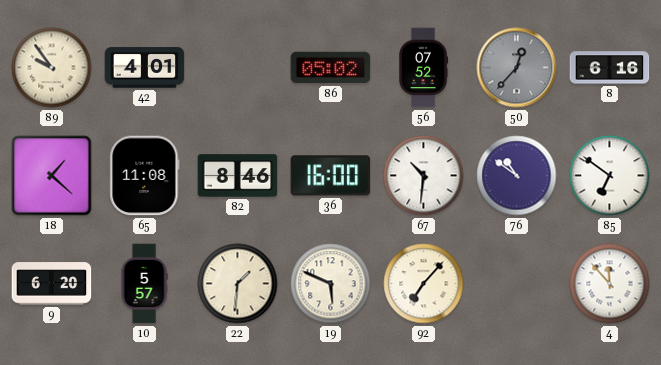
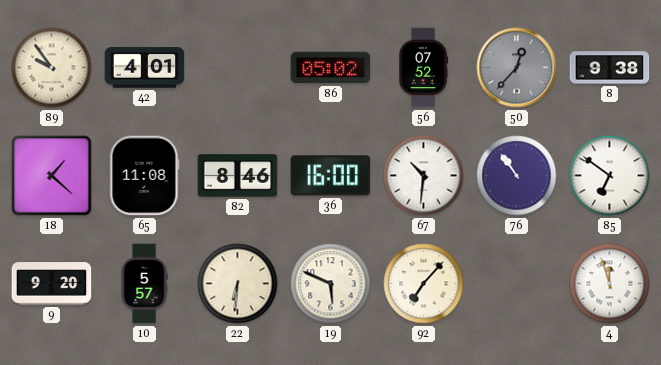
8: 6:16 -> 9:38
76: 10:51 -> 10:54
9: 6:20 -> 9:20
22: 1:31 -> 6:31
4: 11:53 -> 11:57
